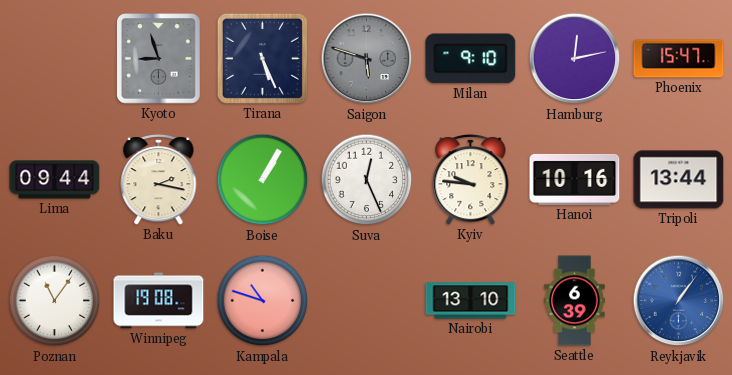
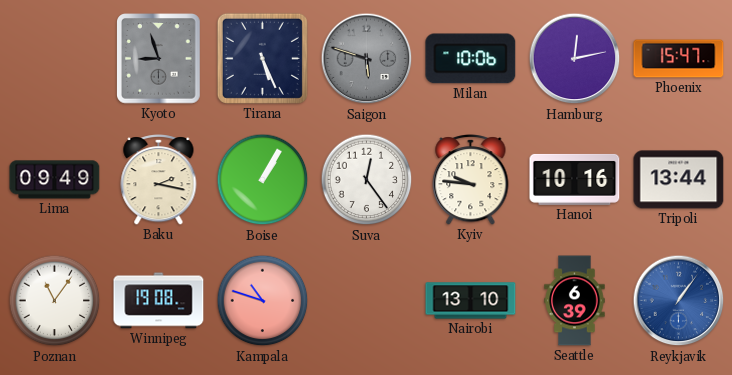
Milan: 9:10 -> 10:06
Lima: 09:44 -> 09:49
Suva: 12:26 -> 12:24
